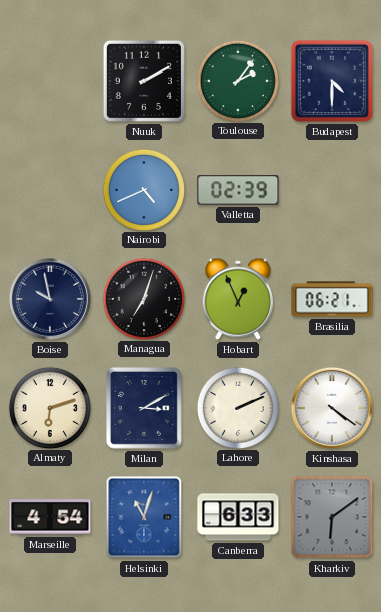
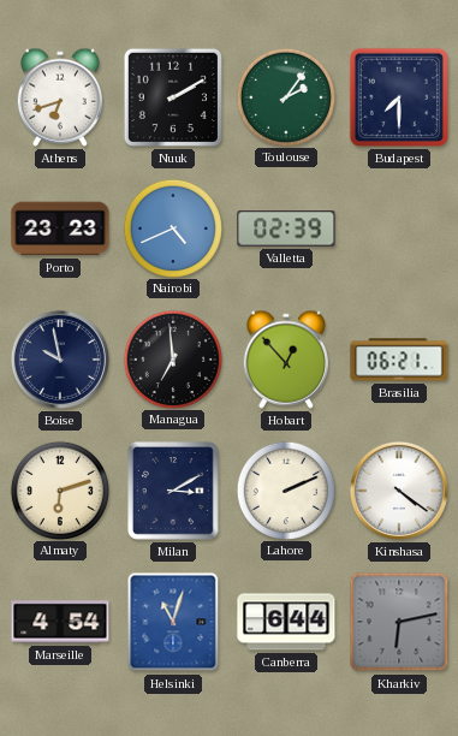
Athens: none -> 6:42
Budapest: 4:30 -> 7:30
Porto: none -> 23:23
Managua: 7:03 -> 6:59
Hobart: 12:56 -> 12:53
Canberra: 6:33 -> 6:44
Kharkiv: 6:09 -> 6:13
